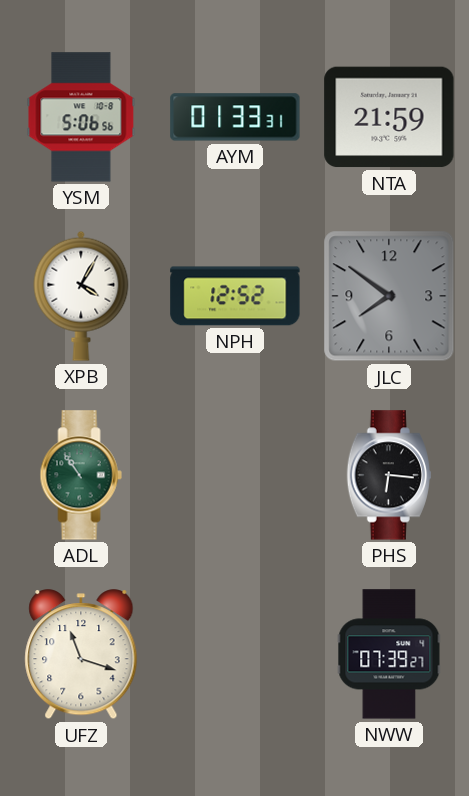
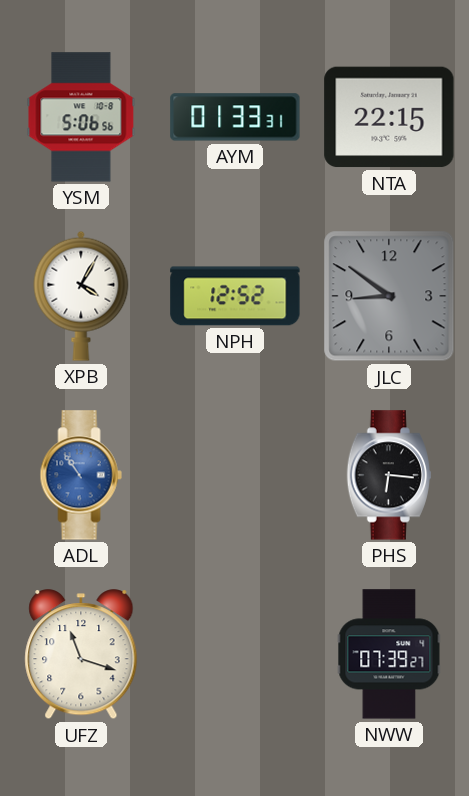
NTA: 21:59 -> 22:15
JLC: 7:51 -> 8:51
ADL dial: green -> blue
